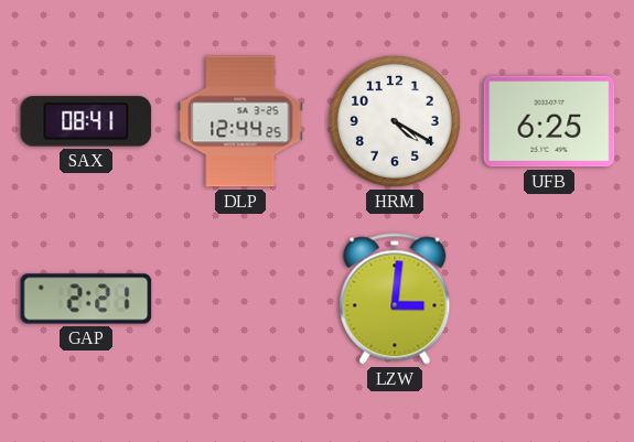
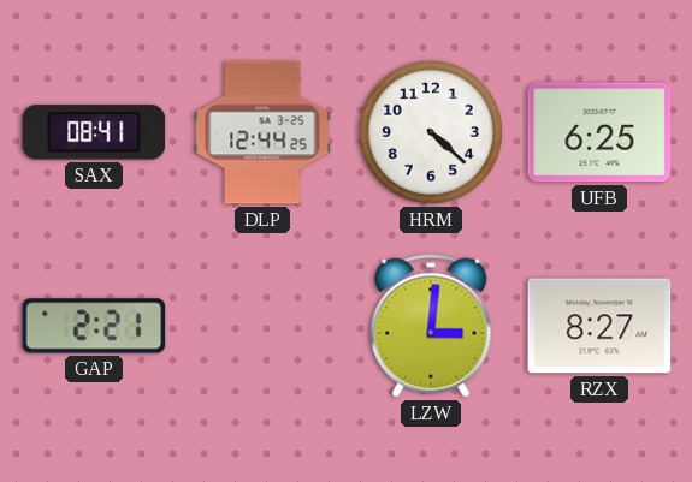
HRM: 4:20 -> 4:22
RZX: none -> 8:27
